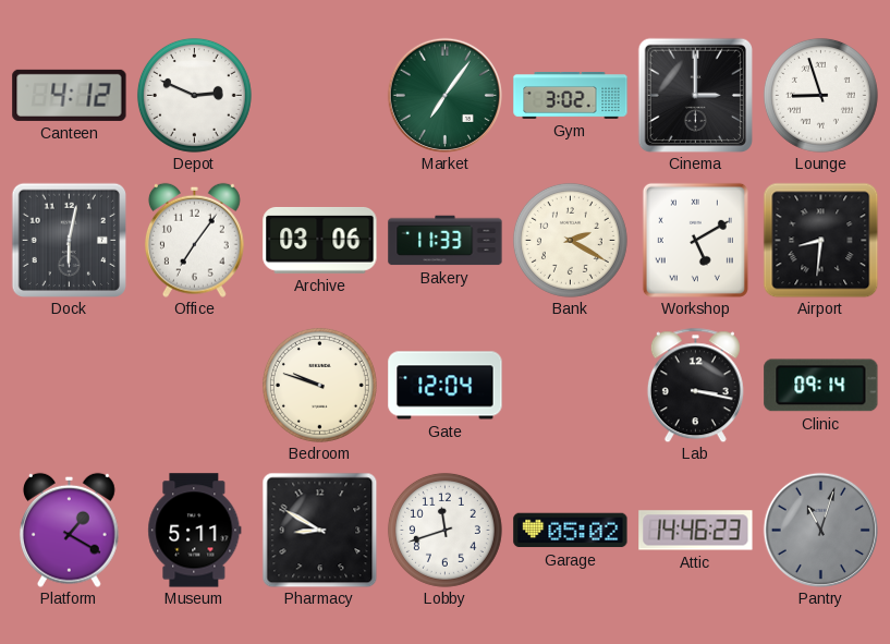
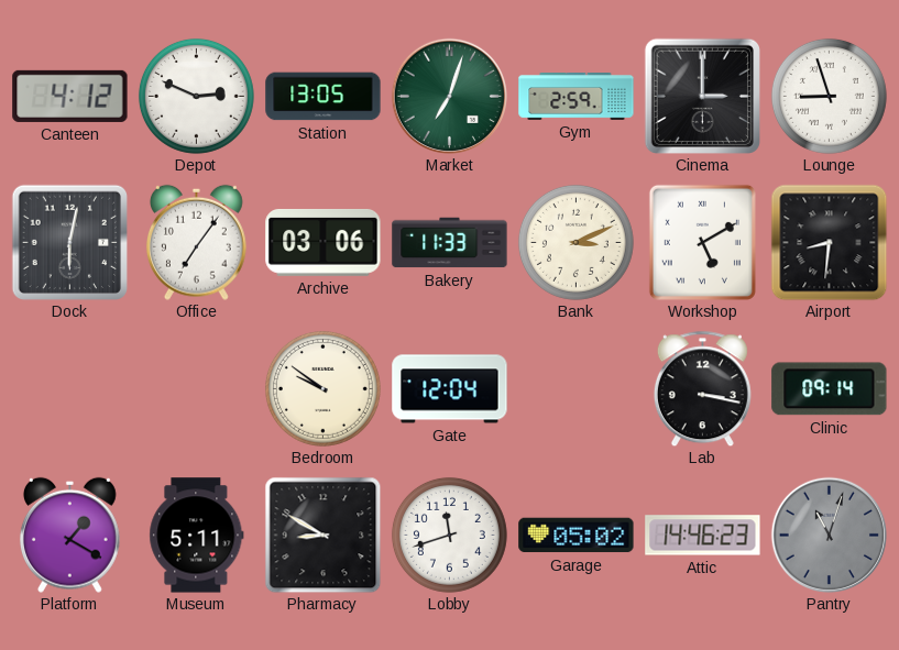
Station: none -> 13:05
Market: 7:06 -> 7:03
Gym: 3:02 -> 2:59
Bank: 2:20 -> 3:11
Bedroom: 9:48 -> 9:51
